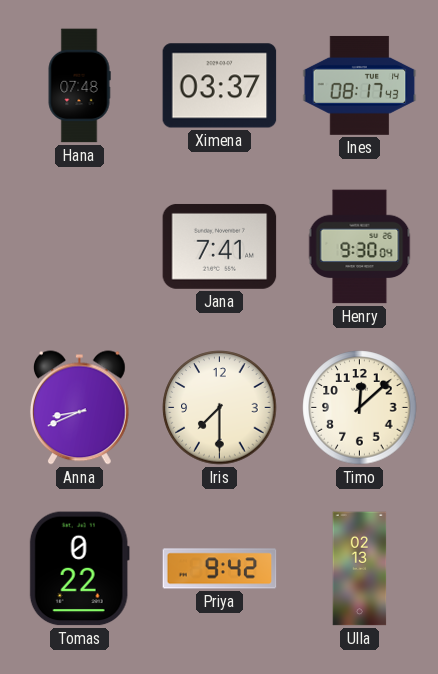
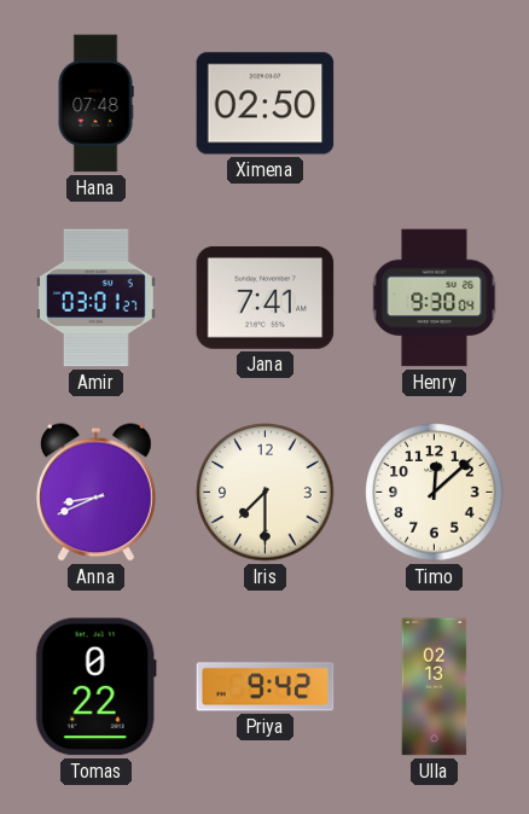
Ximena: 03:37 -> 02:50
Ines: 08:17 -> none
Amir: none -> 03:01
